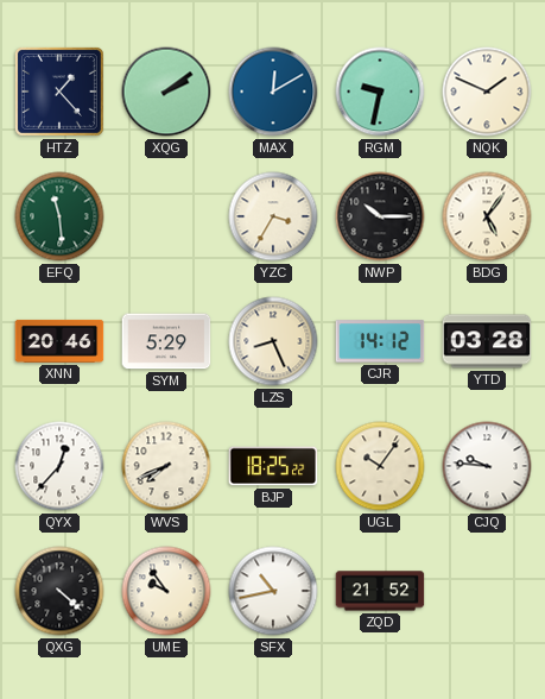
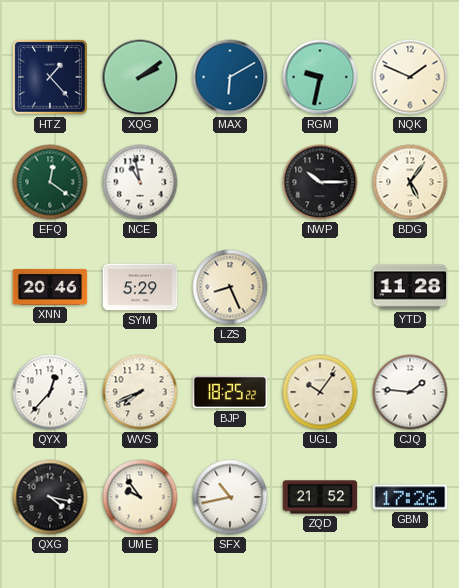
MAX: 12:10 -> 6:10
EFQ: 11:29 -> 12:21
NCE: none -> 10:58
YZC: 3:35 -> none
CJR: 14:12 -> none
YTD: 03:28 -> 11:28
CJQ: 9:46 -> 1:46
QXG: 4:22 -> 4:17
GBM: none -> 17:26
